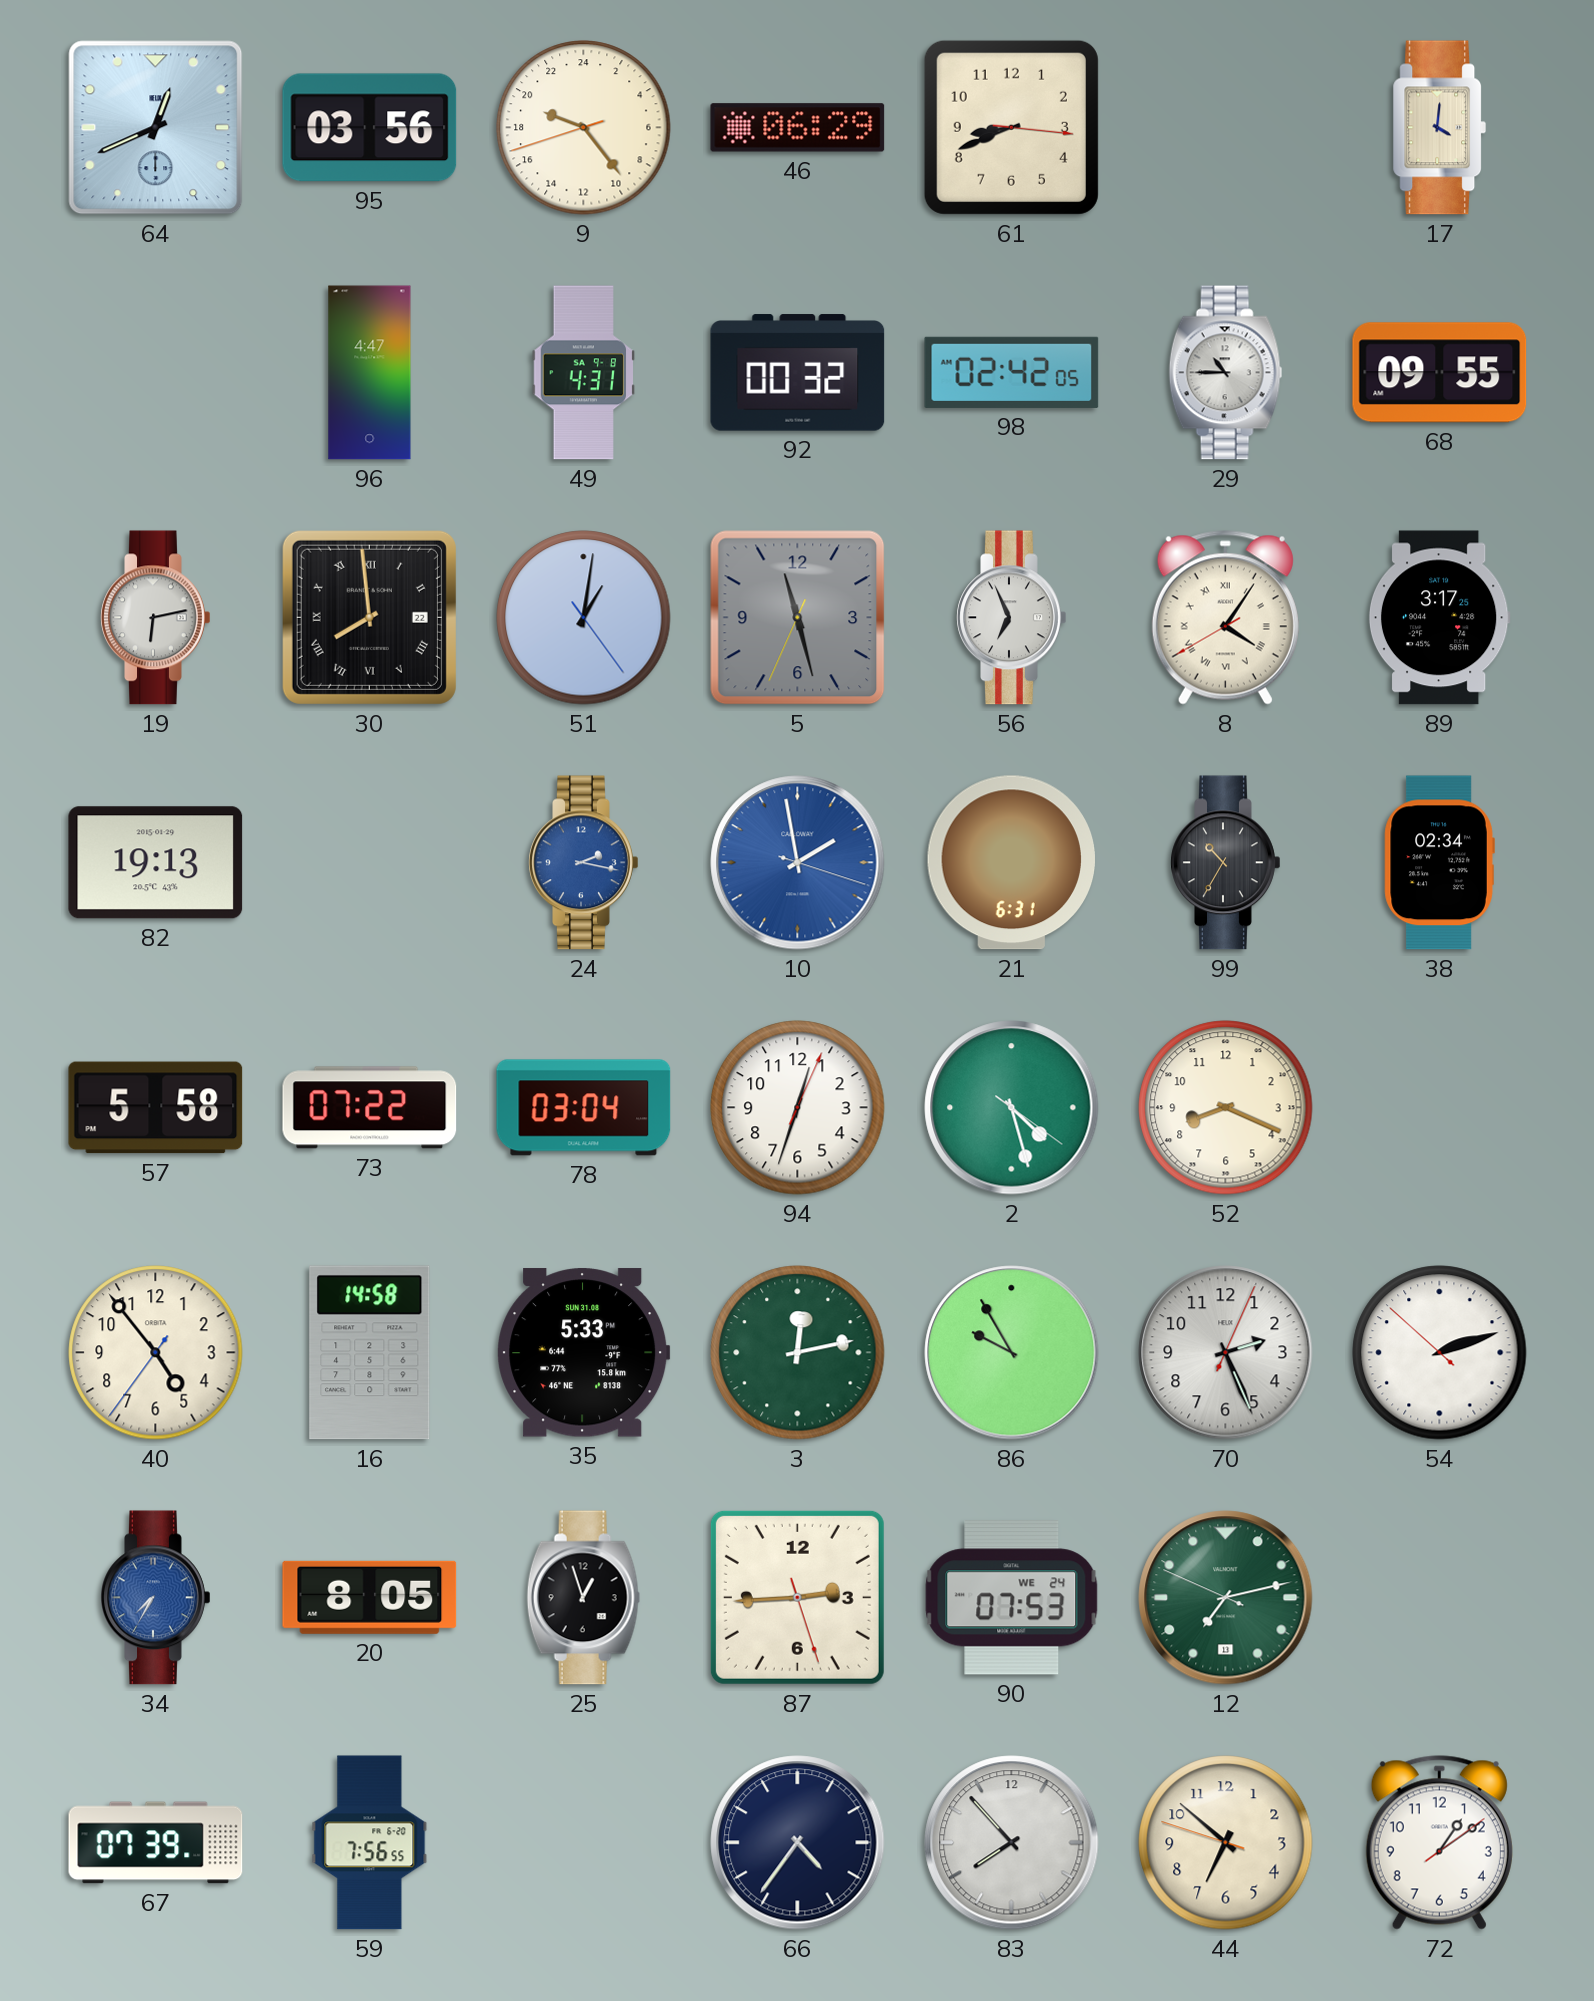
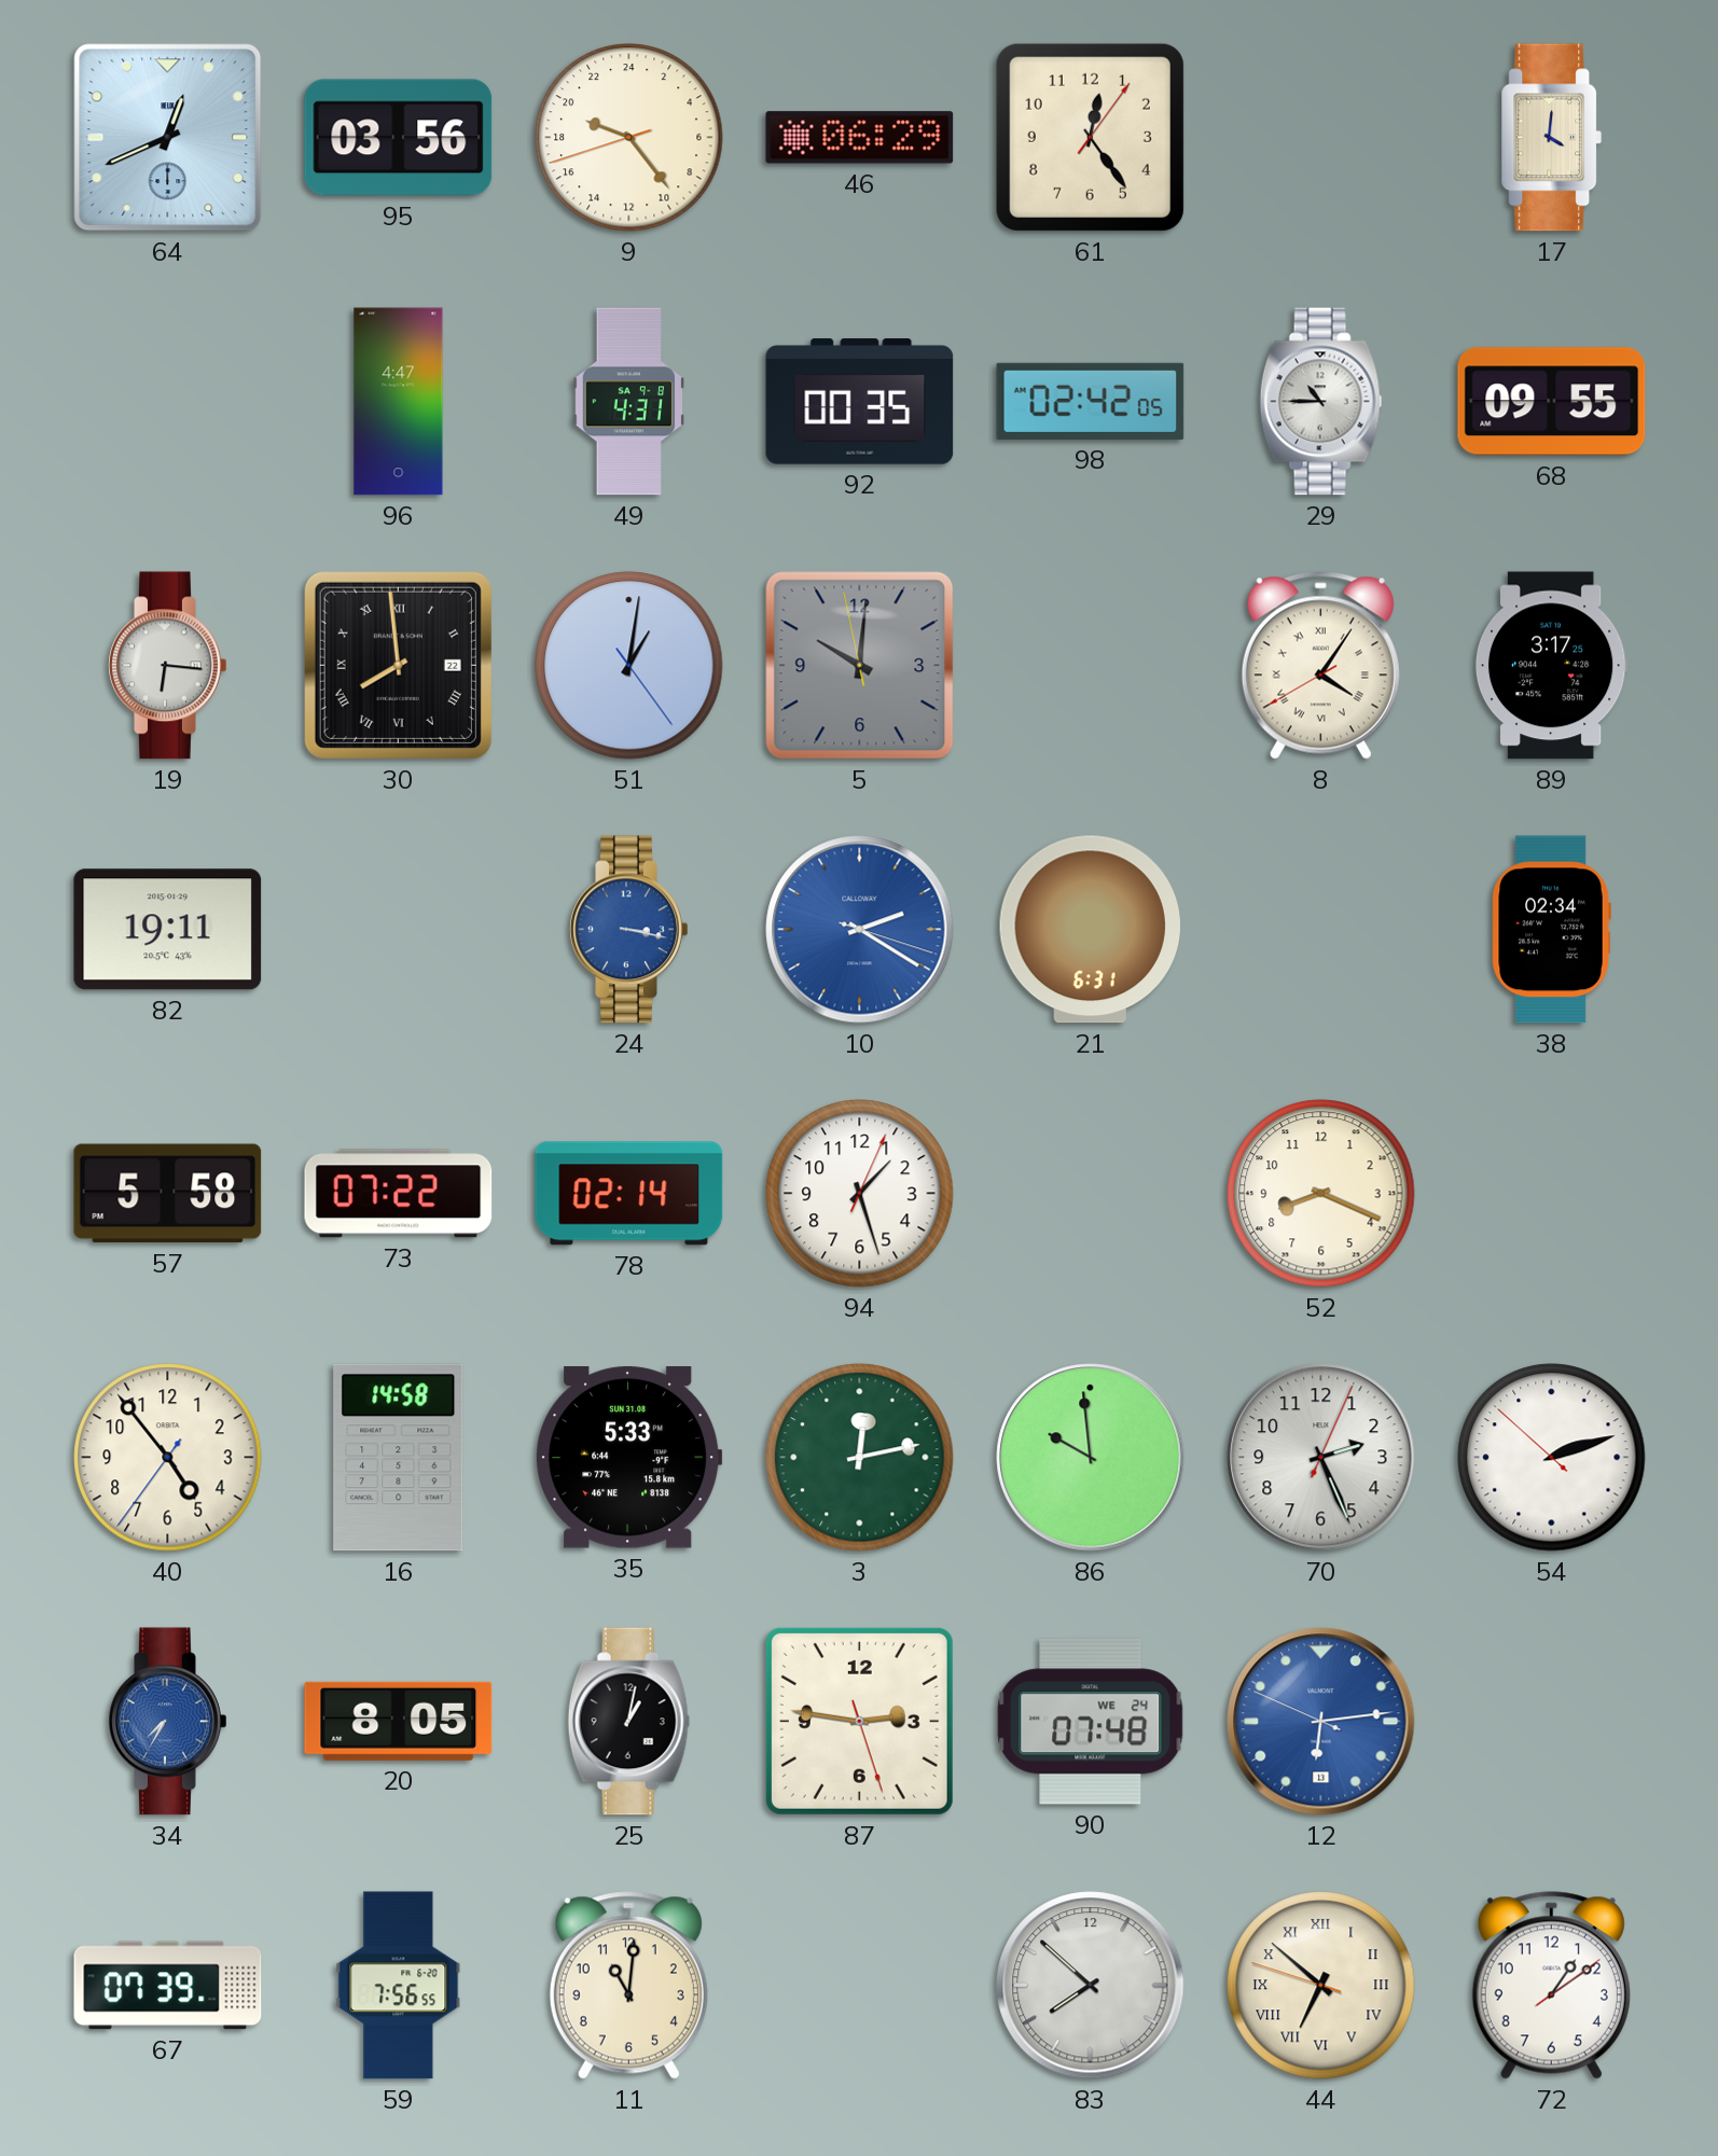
61: 8:41 -> 12:24
92: 00:32 -> 00:35
19: 6:13 -> 6:16
5: 11:27 -> 10:00
56: 6:56 -> none
82: 19:13 -> 19:11
24: 2:17 -> 3:17
10: 1:58 -> 2:20
99: 10:35 -> none
78: 03:04 -> 02:14
94: 12:33 -> 1:27
2: 4:27 -> none
86: 9:55 -> 9:59
25: 12:57 -> 1:02
87: 2:44 -> 2:46
90: 07:53 -> 07:48
12: 7:12 -> 6:13
12 dial: green -> blue
11: none -> 11:01
66: 4:36 -> none
83: 7:53 -> 7:52
44 numerals: Arabic -> Roman
